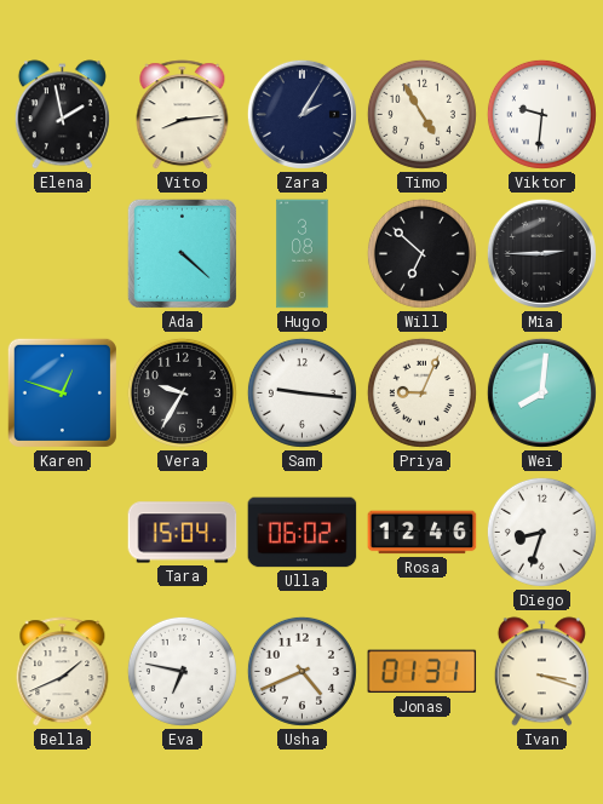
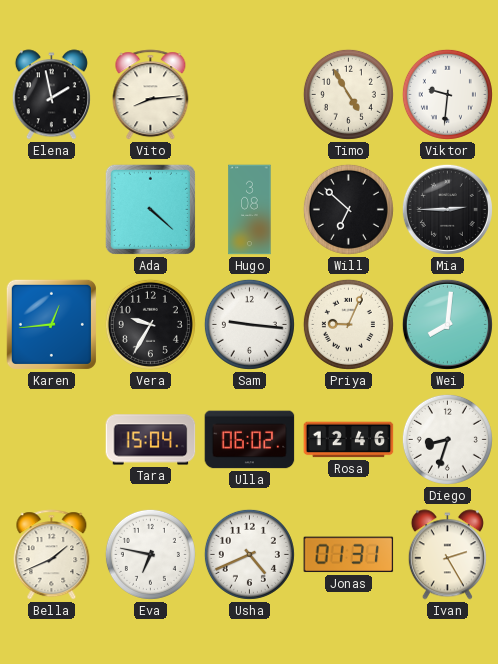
Zara: 2:05 -> none
Karen: 12:48 -> 12:44
Ivan: 3:18 -> 2:25
